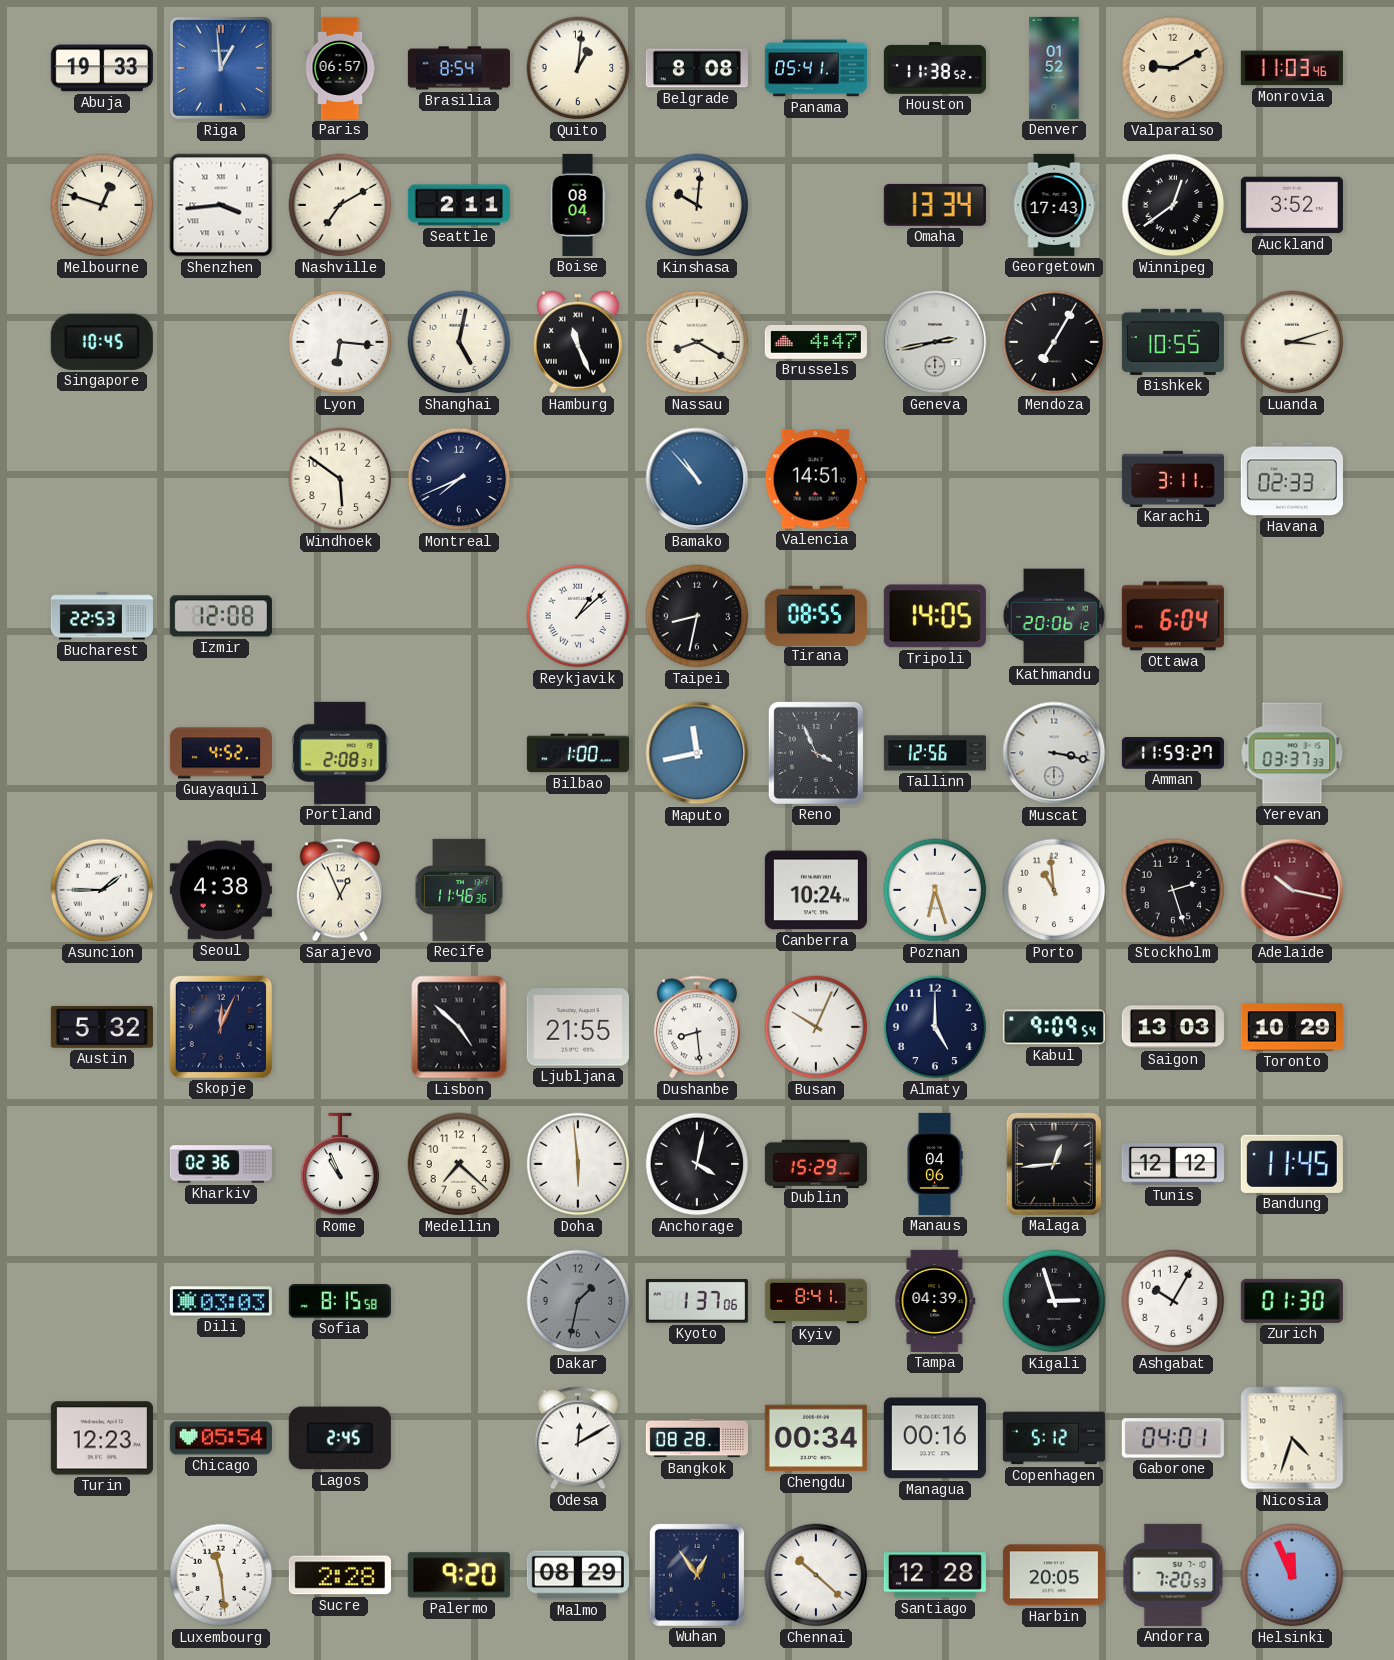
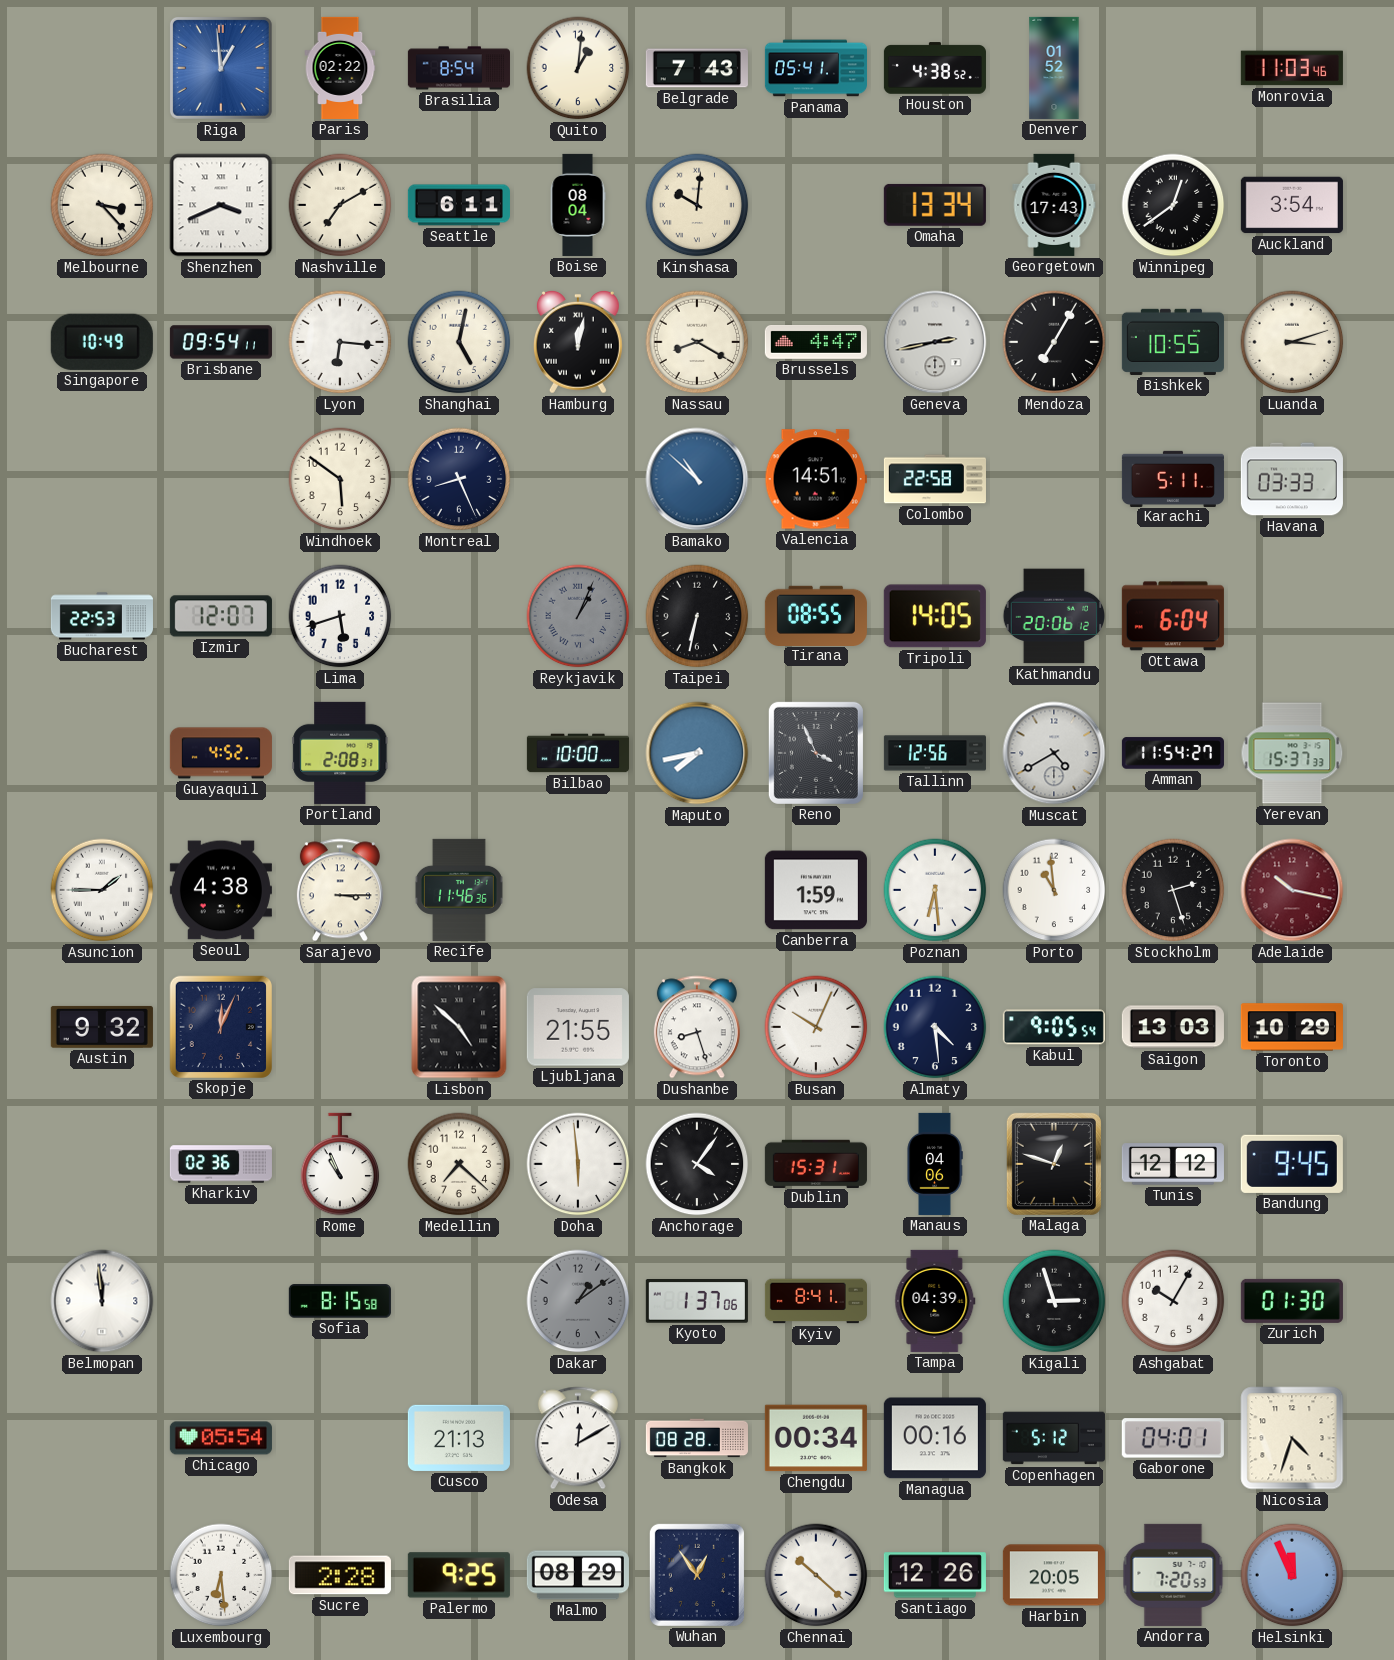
Abuja: 19:33 -> none
Paris: 06:57 -> 02:22
Belgrade: 8:08 -> 7:43
Houston: 11:38 -> 4:38
Valparaiso: 9:10 -> none
Melbourne: 12:48 -> 3:23
Shenzhen: 3:44 -> 3:41
Seattle: 2:11 -> 6:11
Auckland: 3:52 -> 3:54
Singapore: 10:45 -> 10:49
Brisbane: none -> 09:54
Hamburg: 11:26 -> 12:02
Montreal: 7:41 -> 8:26
Bamako: 10:53 -> 10:52
Colombo: none -> 22:58
Karachi: 3:11 -> 5:11
Havana: 02:33 -> 03:33
Izmir: 12:08 -> 12:07
Lima: none -> 5:42
Reykjavik: 1:08 -> 1:04
Reykjavik dial: white -> grey
Taipei: 8:32 -> 6:32
Bilbao: 1:00 -> 10:00
Maputo: 11:43 -> 7:43
Muscat: 3:17 -> 4:40
Amman: 11:59 -> 11:54
Yerevan: 03:37 -> 15:37
Sarajevo: 12:56 -> 3:15
Canberra: 10:24 -> 1:59
Poznan: 6:27 -> 6:29
Austin: 5:32 -> 9:32
Dushanbe: 8:29 -> 8:27
Almaty: 5:00 -> 4:29
Kabul: 9:09 -> 9:05
Anchorage: 4:02 -> 4:06
Dublin: 15:29 -> 15:31
Malaga: 12:44 -> 12:48
Bandung: 11:45 -> 9:45
Belmopan: none -> 11:59
Dili: 03:03 -> none
Dakar: 1:32 -> 1:09
Turin: 12:23 -> none
Lagos: 2:45 -> none
Cusco: none -> 21:13
Luxembourg: 11:29 -> 6:29
Palermo: 9:20 -> 9:25
Santiago: 12:28 -> 12:26
